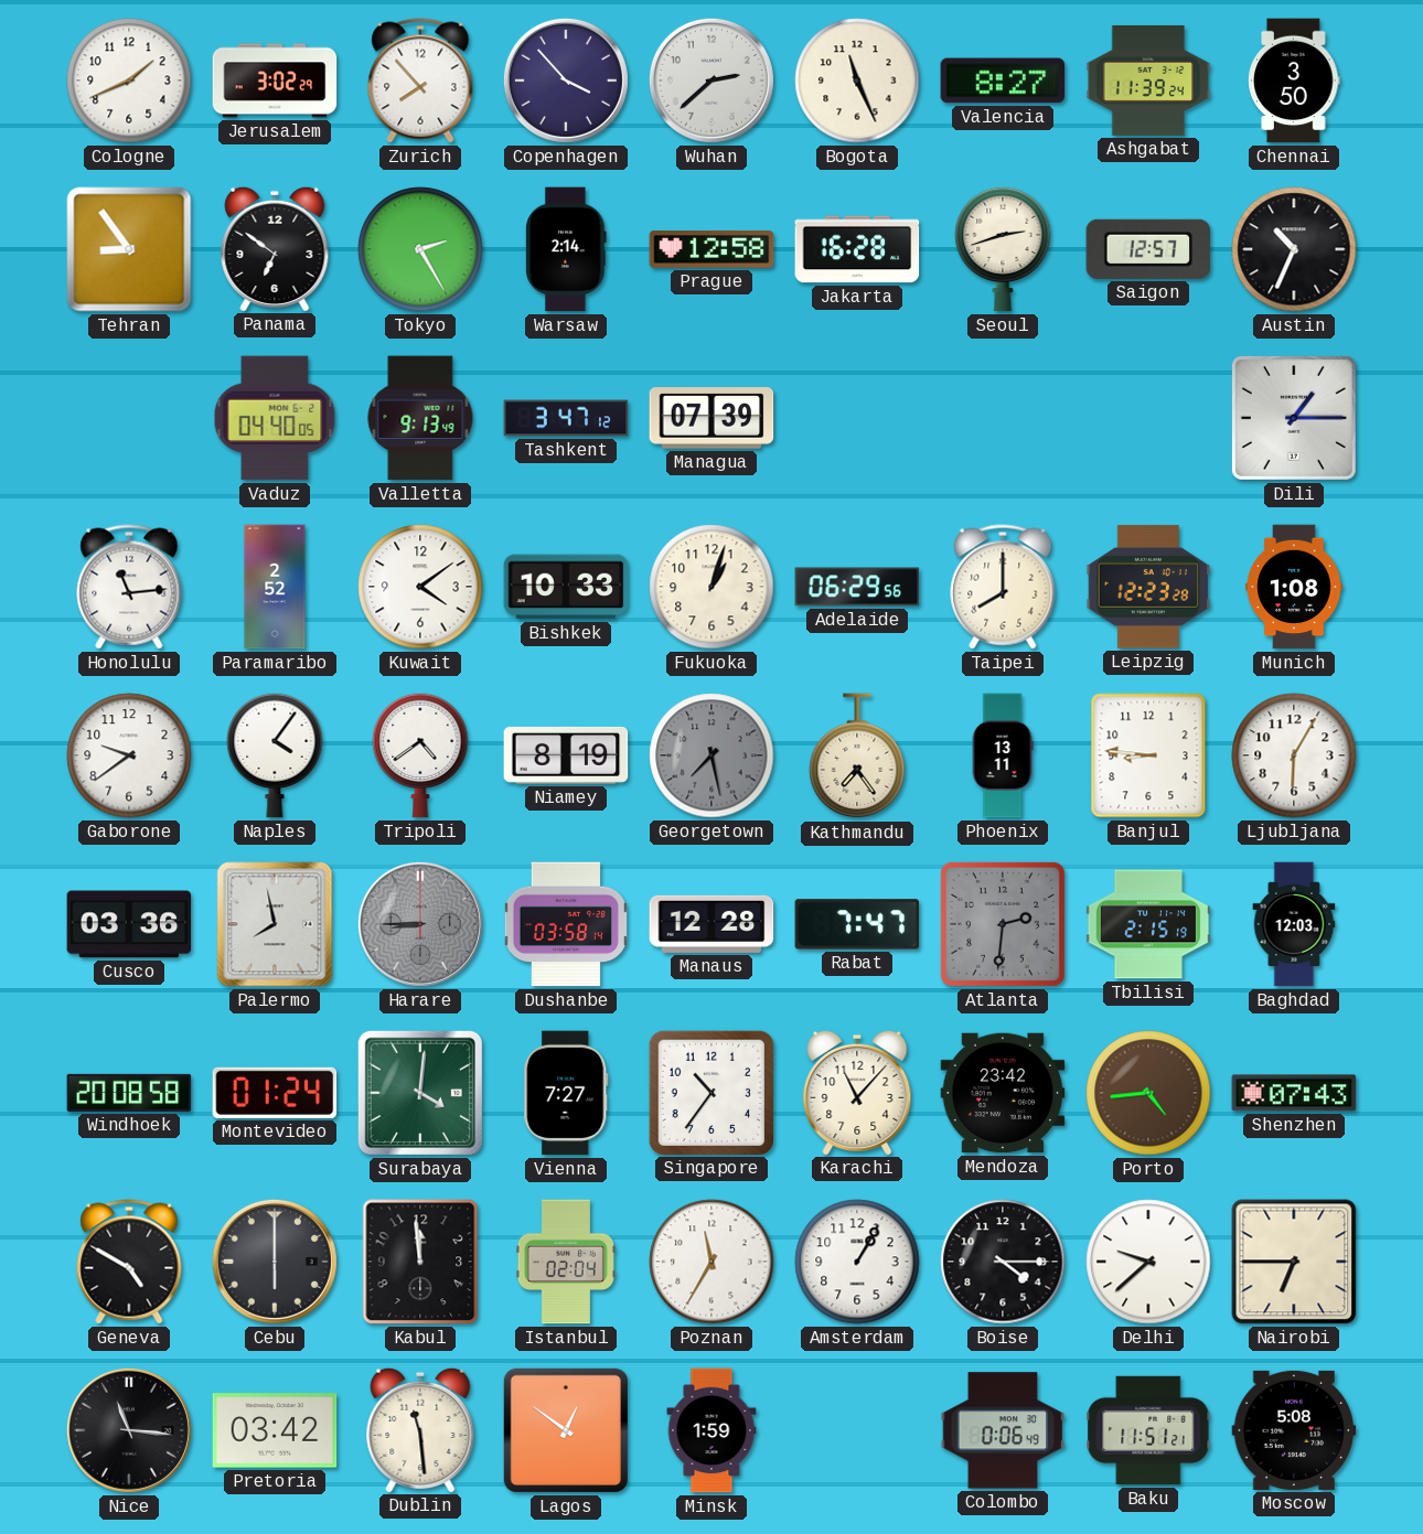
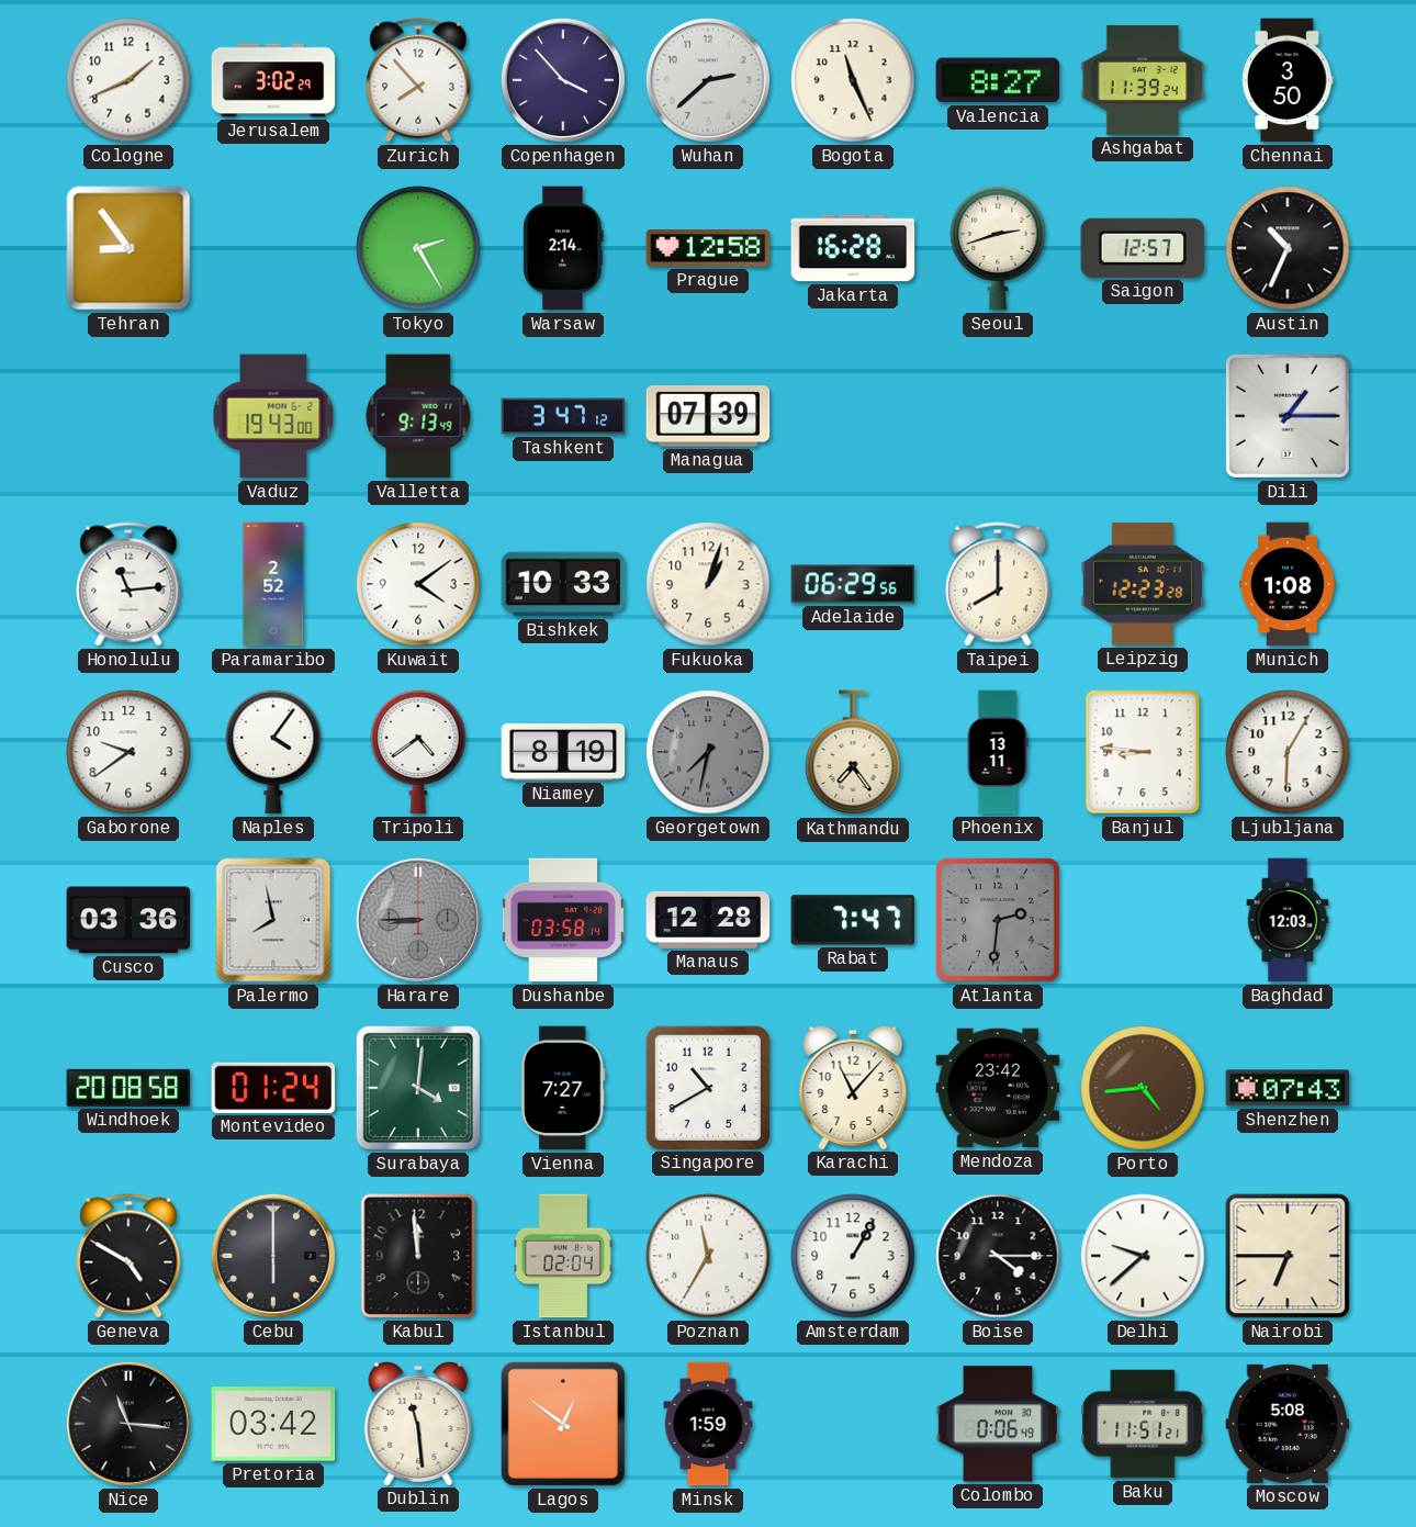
Panama: 6:51 -> none
Vaduz: 04:40 -> 19:43
Georgetown: 7:28 -> 7:32
Tbilisi: 2:15 -> none
Singapore: 10:36 -> 10:40
